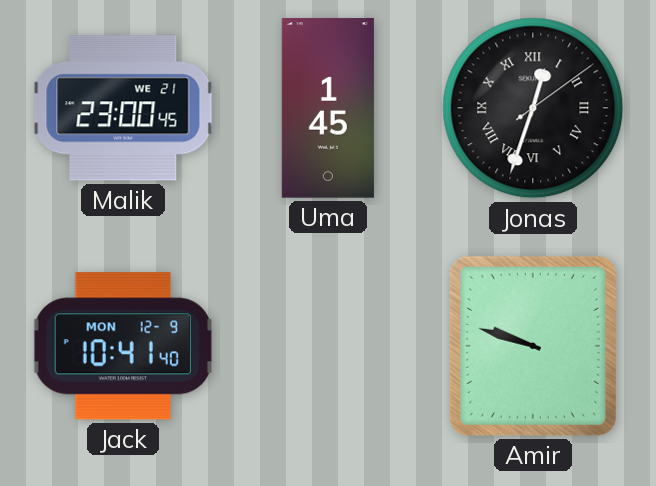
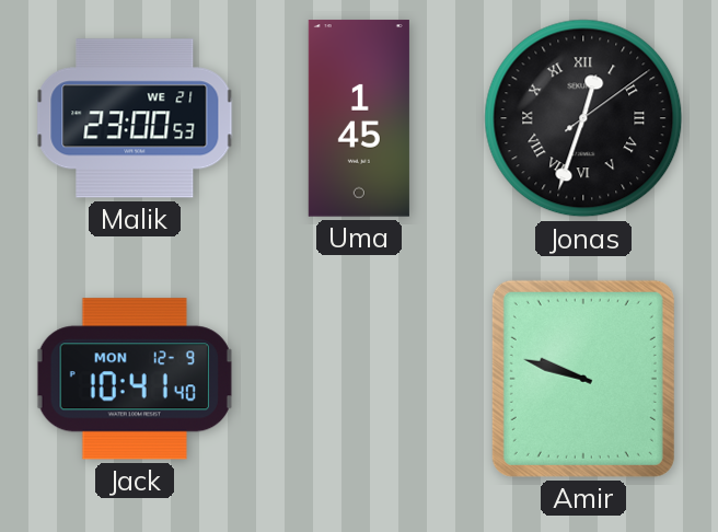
Malik: 23:00:45 -> 23:00:53
